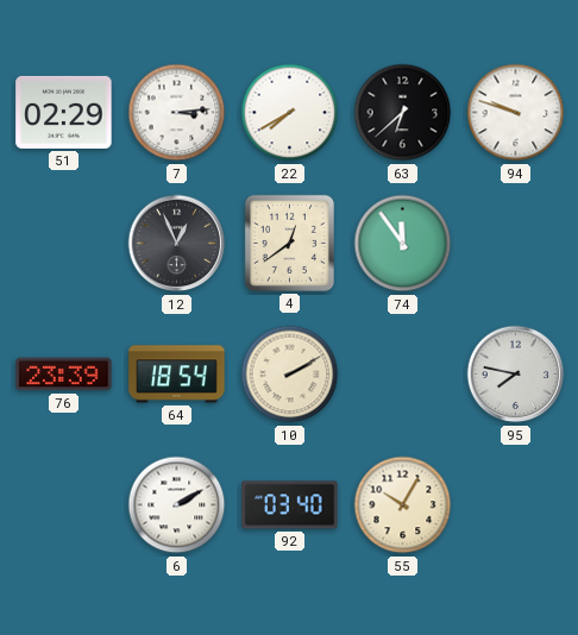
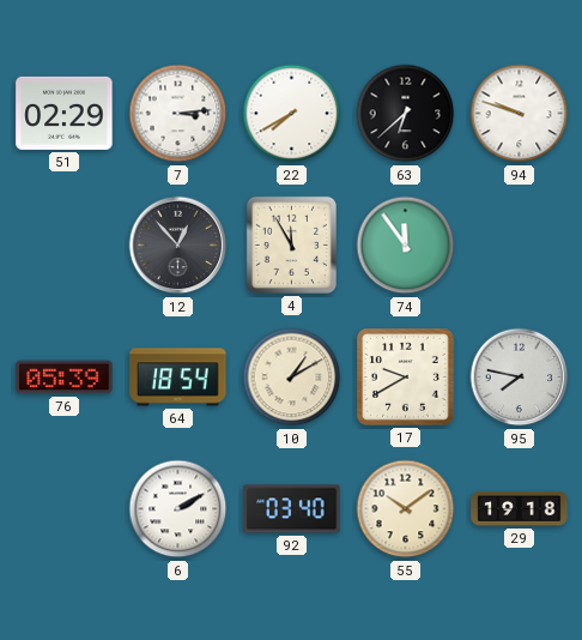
12: 12:56 -> 12:53
4: 12:39 -> 11:55
76: 23:39 -> 05:39
10: 2:10 -> 1:10
17: none -> 9:40
55: 10:05 -> 10:09
29: none -> 19:18
